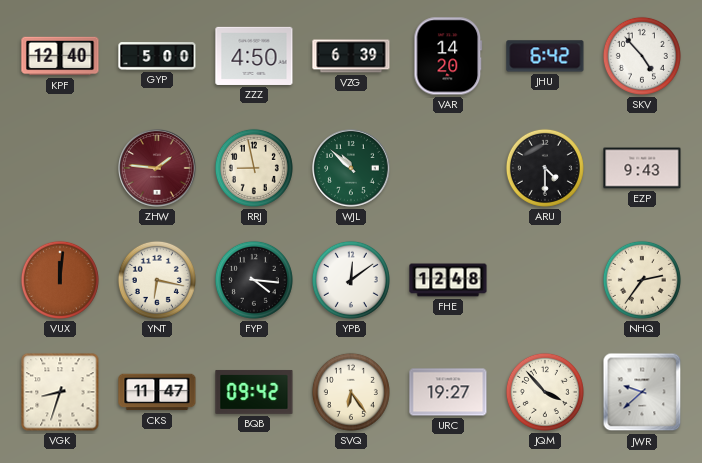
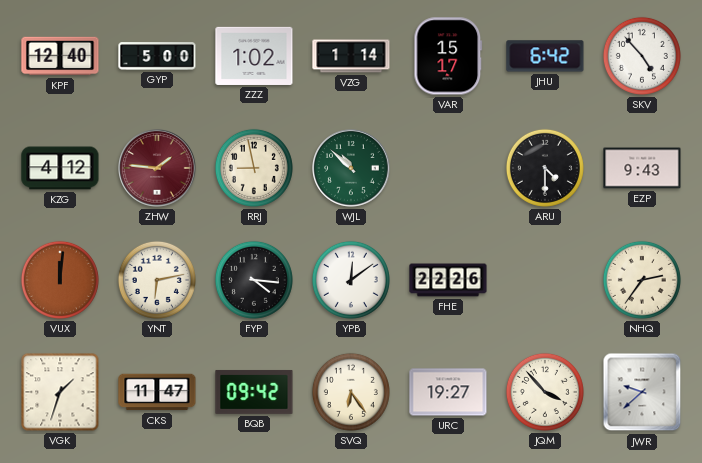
ZZZ: 4:50 -> 1:02
VZG: 6:39 -> 1:14
VAR: 14:20 -> 15:17
KZG: none -> 4:12
YNT: 6:17 -> 6:13
FHE: 12:48 -> 22:26
VGK: 8:33 -> 1:33
